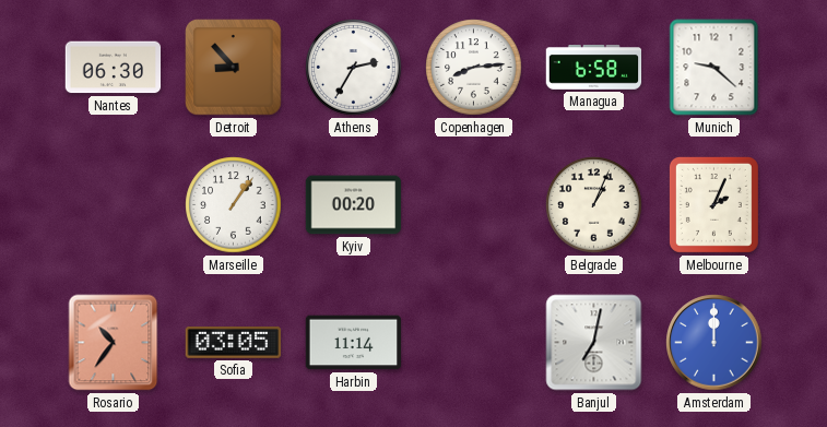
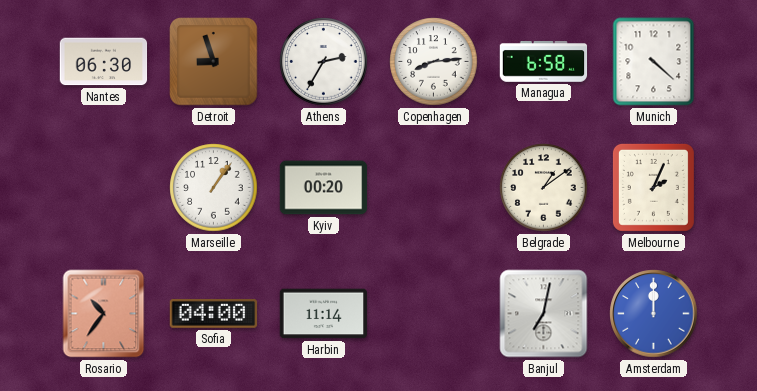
Detroit: 8:53 -> 8:57
Munich: 9:22 -> 4:22
Belgrade: 1:04 -> 1:09
Sofia: 03:05 -> 04:00
